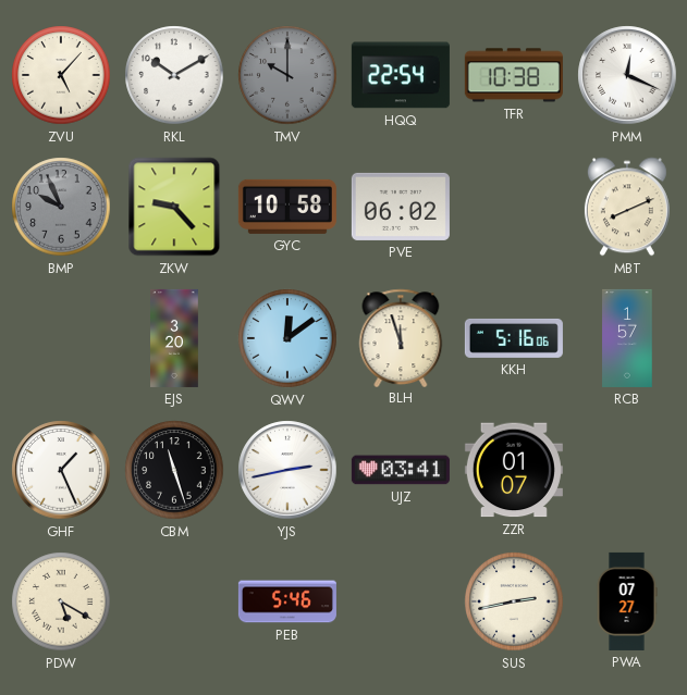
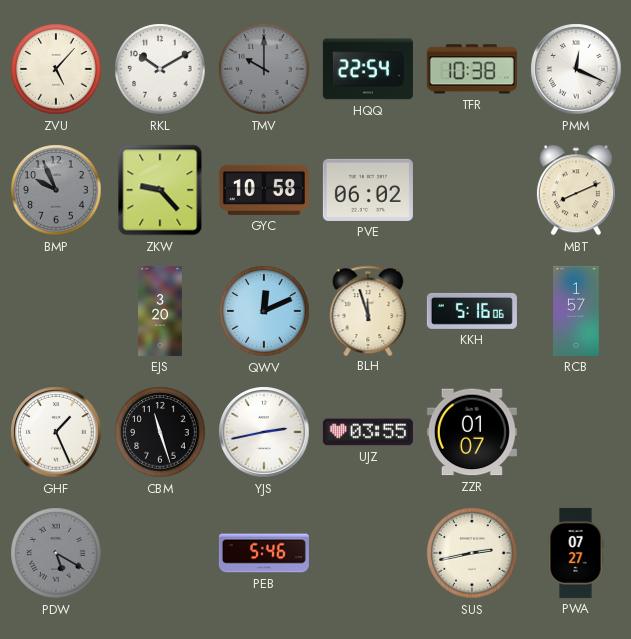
QWV: 12:09 -> 12:11
UJZ: 03:41 -> 03:55
PDW dial: cream -> grey
